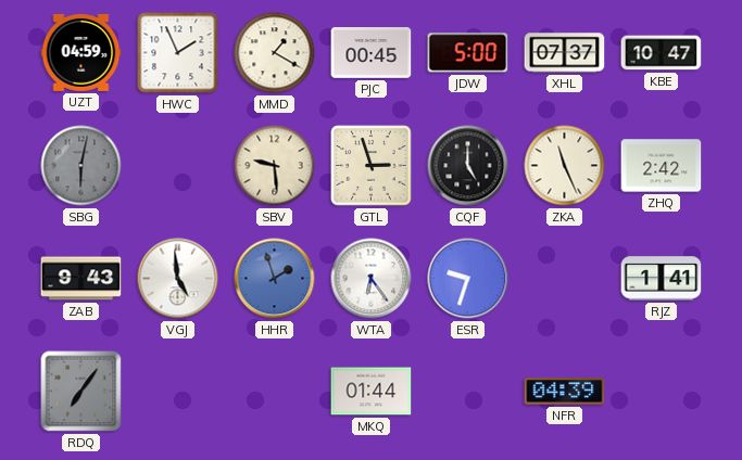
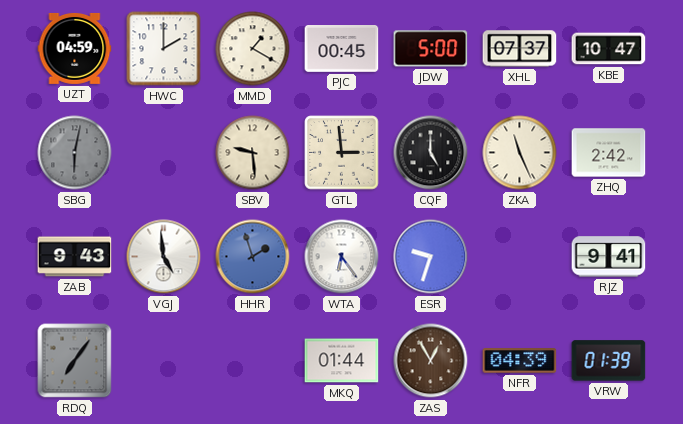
HWC: 1:56 -> 2:00
GTL: 2:57 -> 2:59
RJZ: 1:41 -> 9:41
ZAS: none -> 12:55
VRW: none -> 01:39
